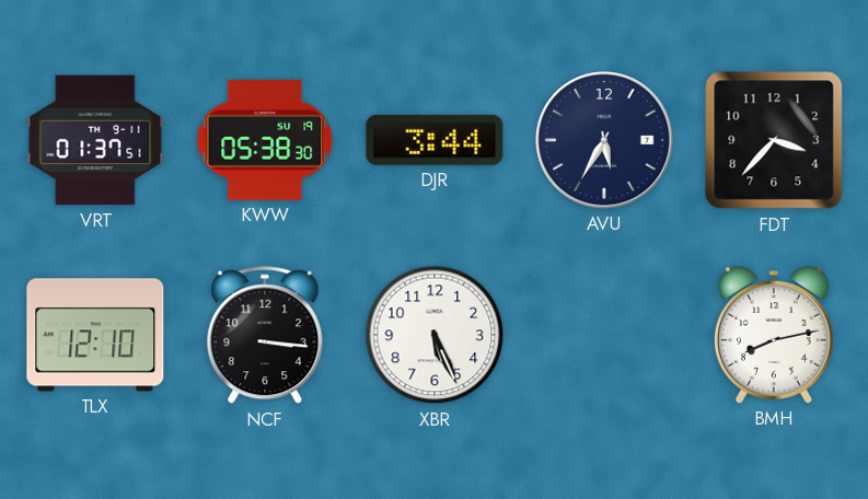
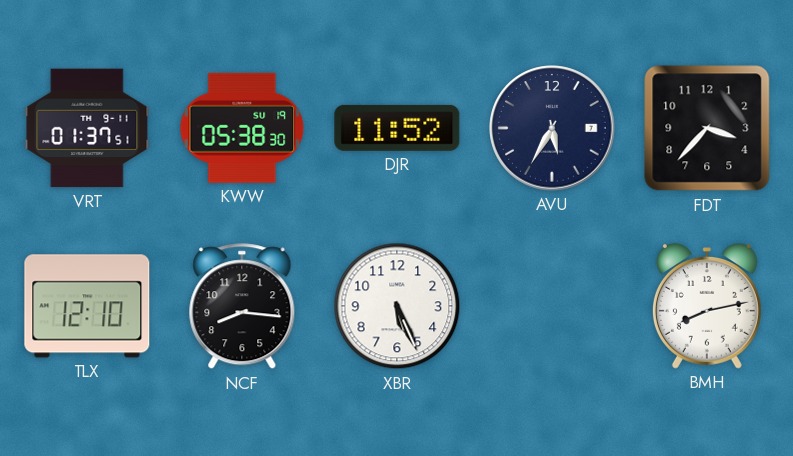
DJR: 3:44 -> 11:52
NCF: 3:16 -> 8:16
